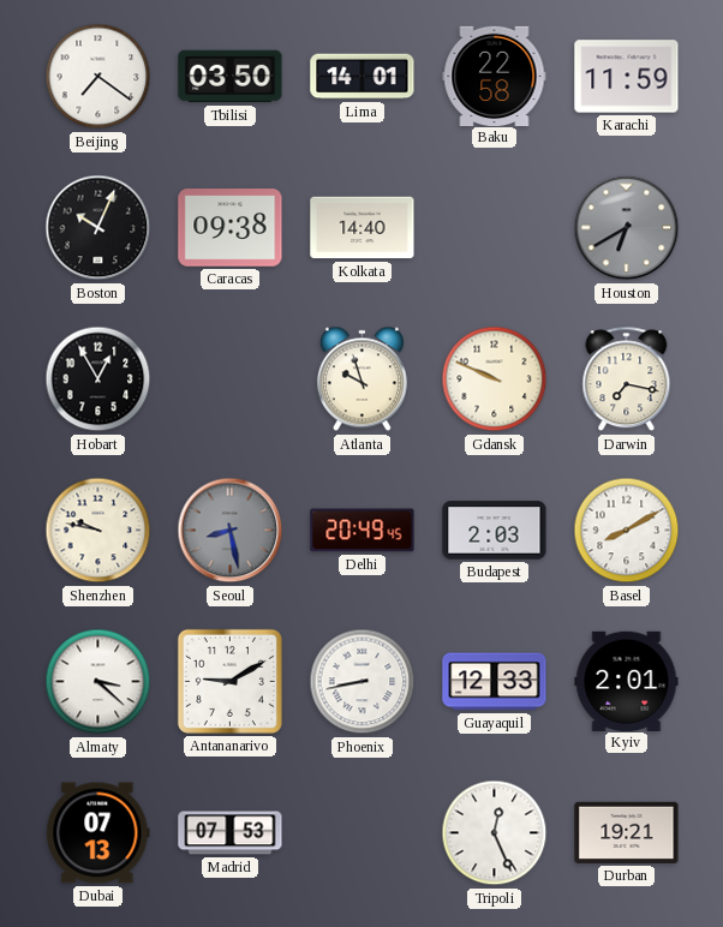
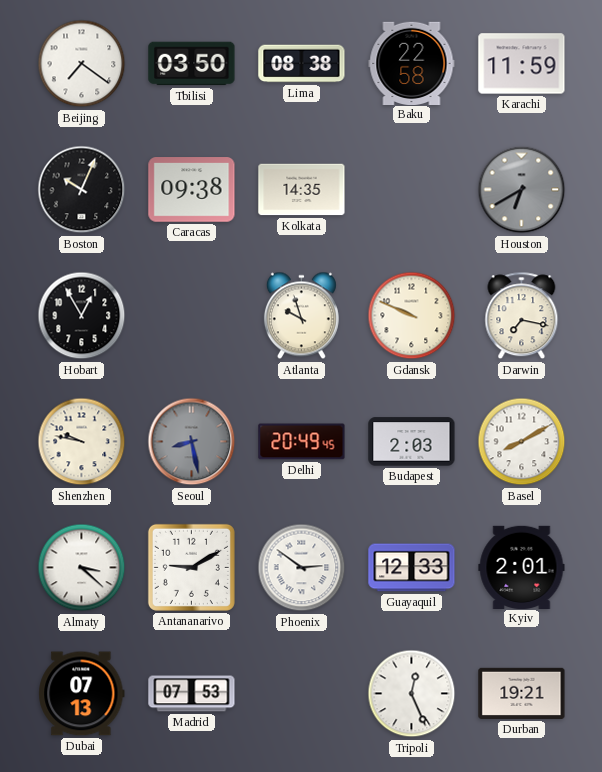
Lima: 14:01 -> 08:38
Kolkata: 14:40 -> 14:35
Phoenix: 8:43 -> 2:51
